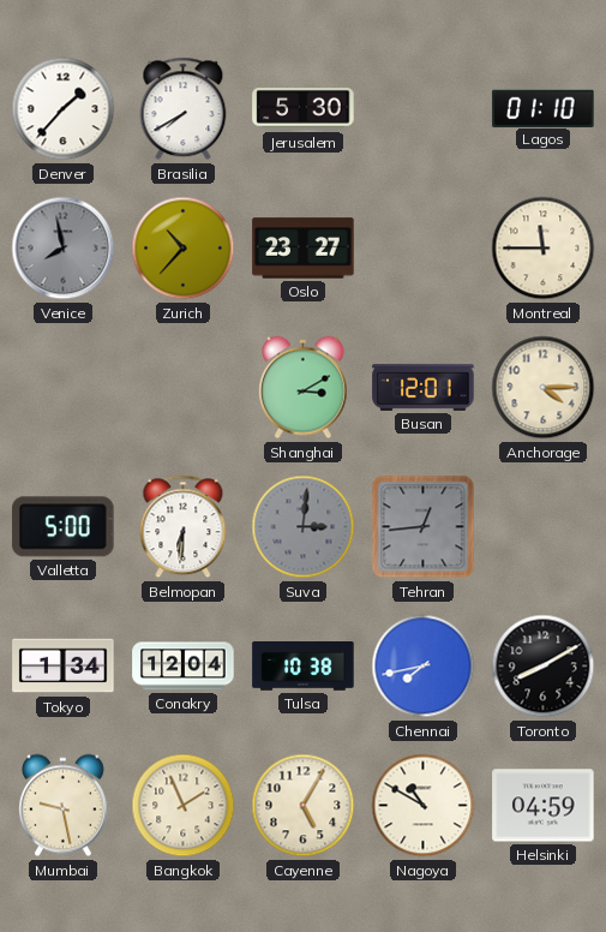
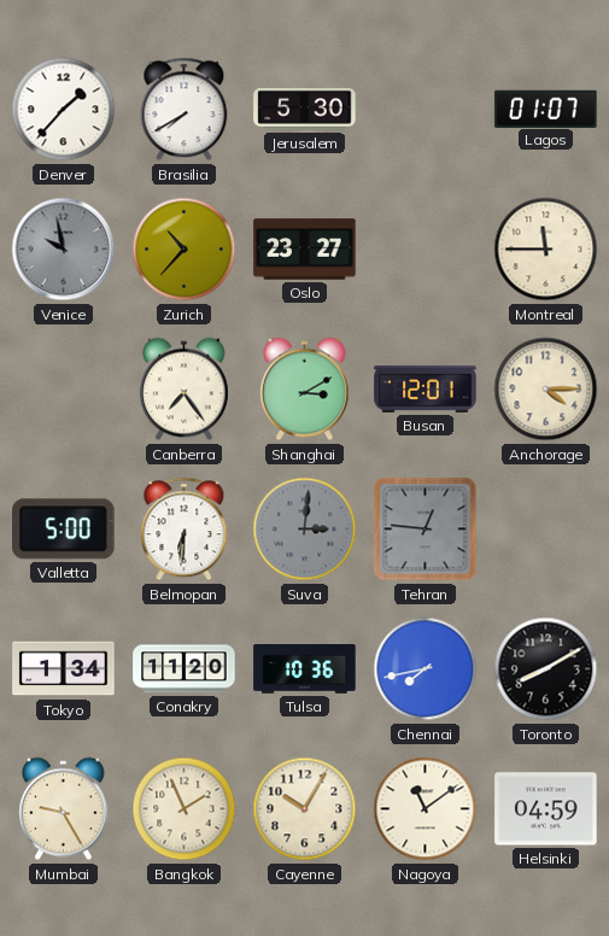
Lagos: 01:10 -> 01:07
Venice: 7:58 -> 9:58
Canberra: none -> 7:24
Tehran: 12:44 -> 12:46
Conakry: 12:04 -> 11:20
Tulsa: 10:38 -> 10:36
Mumbai: 9:28 -> 9:25
Cayenne: 5:05 -> 10:05
Nagoya: 10:50 -> 11:09
